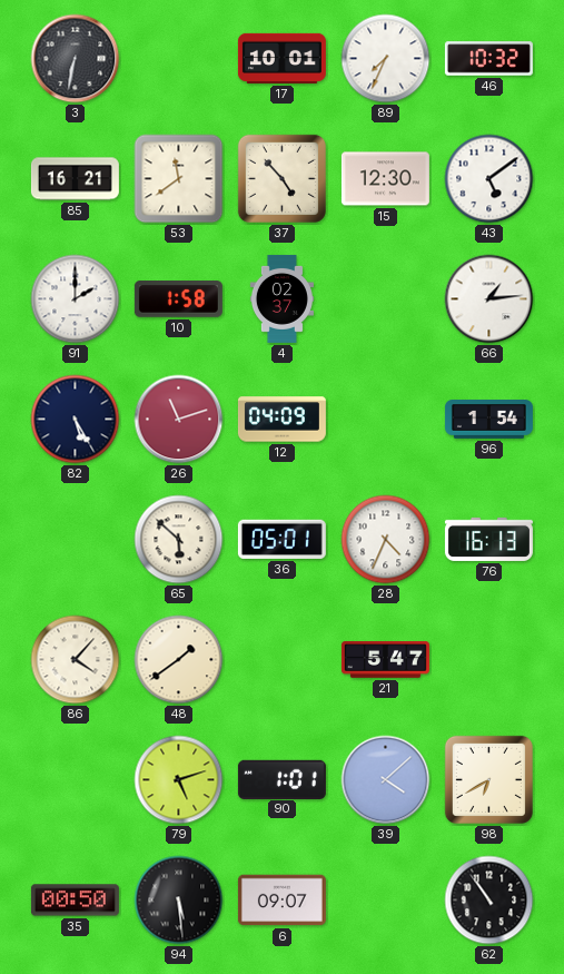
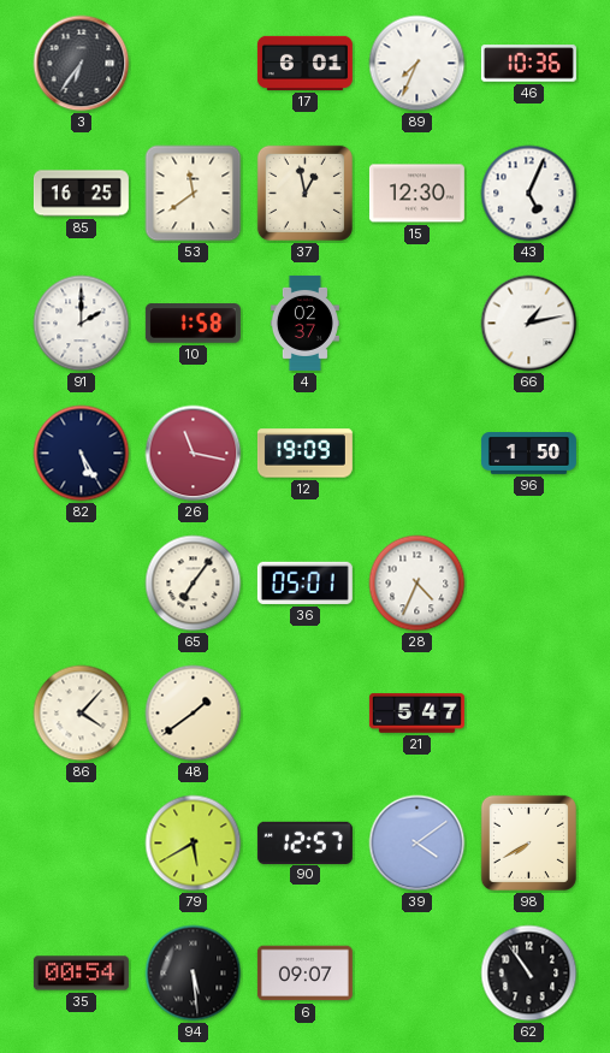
3: 6:32 -> 6:36
17: 10:01 -> 6:01
46: 10:32 -> 10:36
85: 16:21 -> 16:25
37: 4:53 -> 12:58
43: 5:09 -> 5:04
66: 1:14 -> 1:13
26: 11:12 -> 11:17
12: 04:09 -> 19:09
96: 1:54 -> 1:50
65: 5:52 -> 7:06
76: 16:13 -> none
79: 5:12 -> 5:40
90: 1:01 -> 12:57
39: 4:08 -> 4:09
98: 6:40 -> 7:40
35: 00:50 -> 00:54
